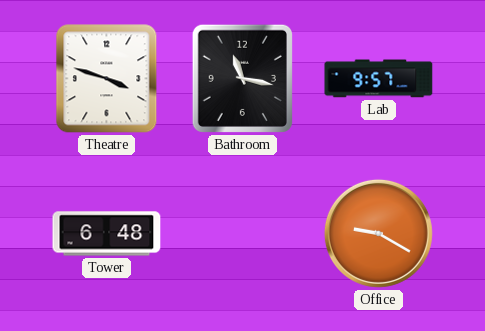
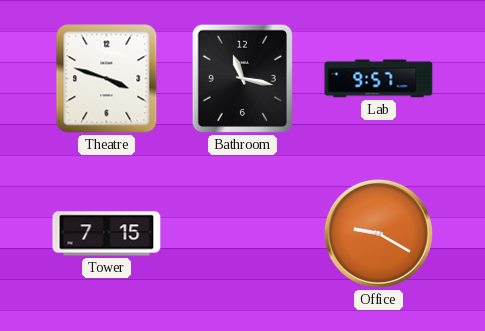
Tower: 6:48 -> 7:15
